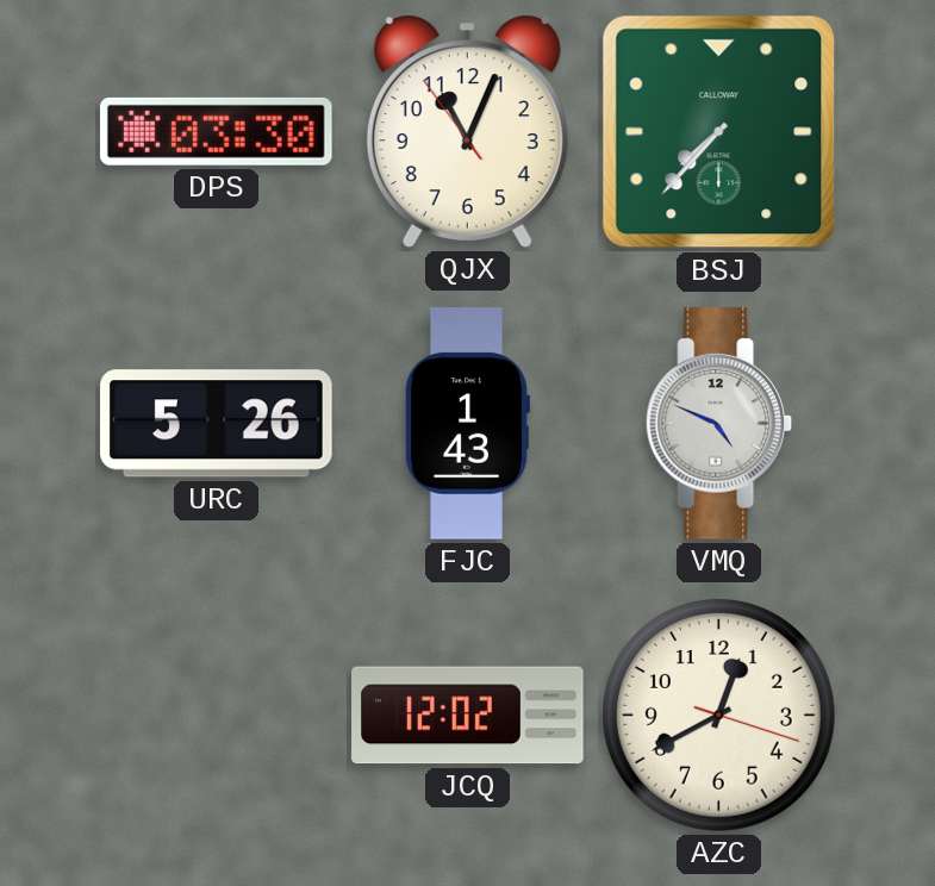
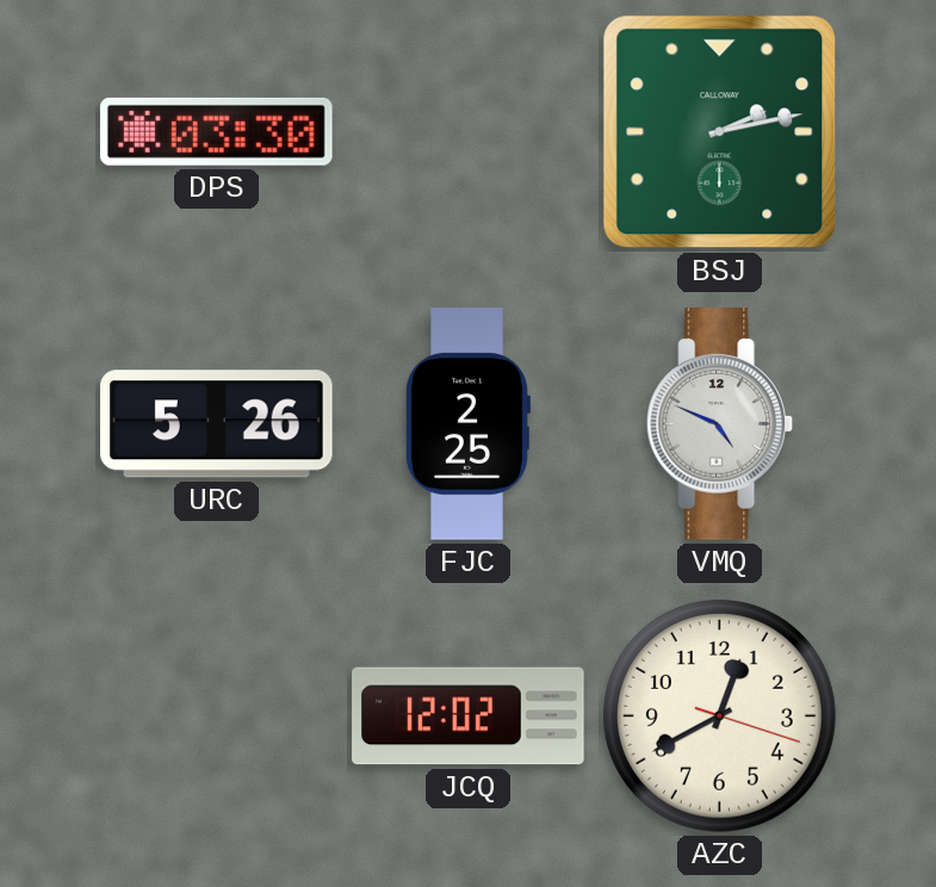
QJX: 11:03 -> none
BSJ: 7:37 -> 2:13
FJC: 1:43 -> 2:25
